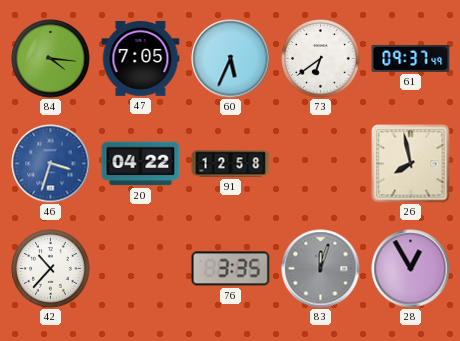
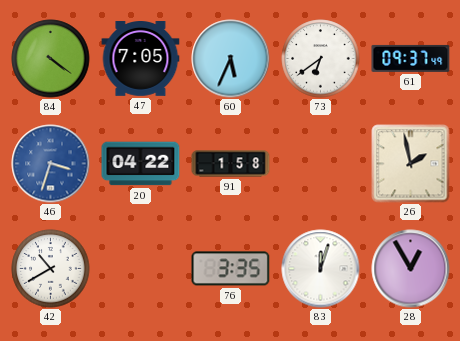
84: 4:16 -> 4:21
91: 12:58 -> 1:58
26: 7:58 -> 1:58
42: 10:37 -> 10:40
83 dial: grey -> white
